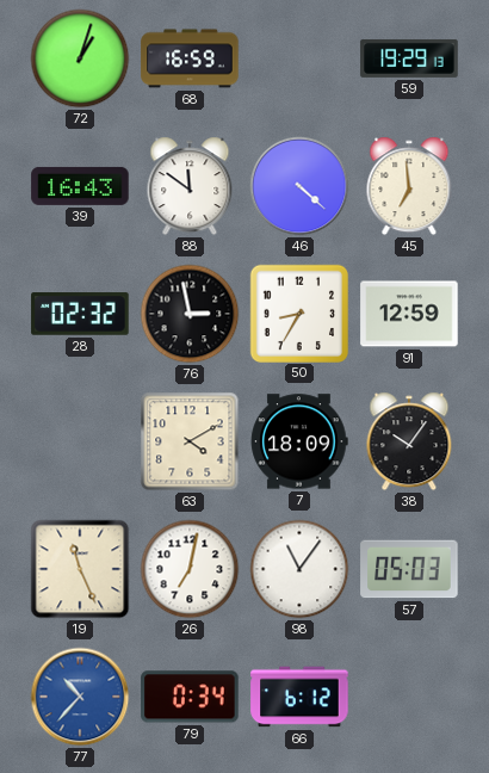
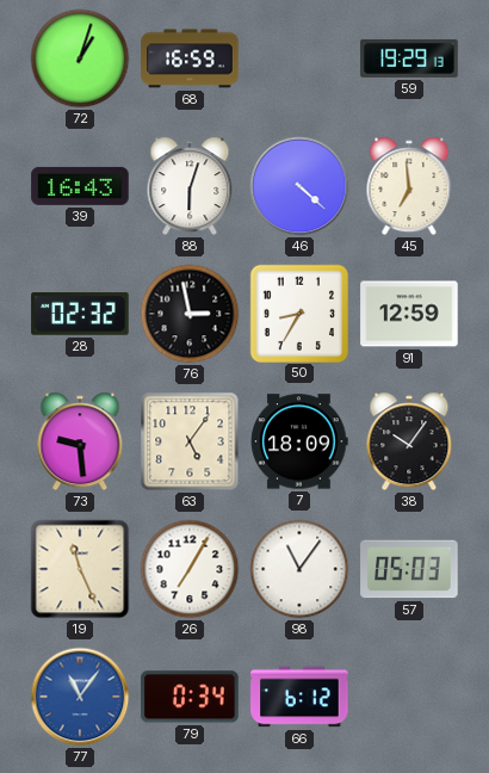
88: 11:51 -> 6:03
73: none -> 9:29
63: 4:10 -> 5:06
26: 7:02 -> 7:05
77: 10:37 -> 11:06
